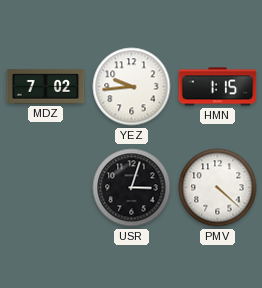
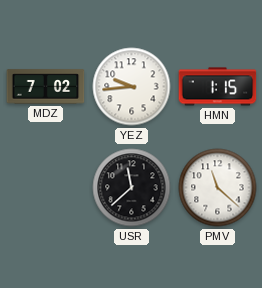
USR: 3:03 -> 11:38
PMV: 4:22 -> 11:22
